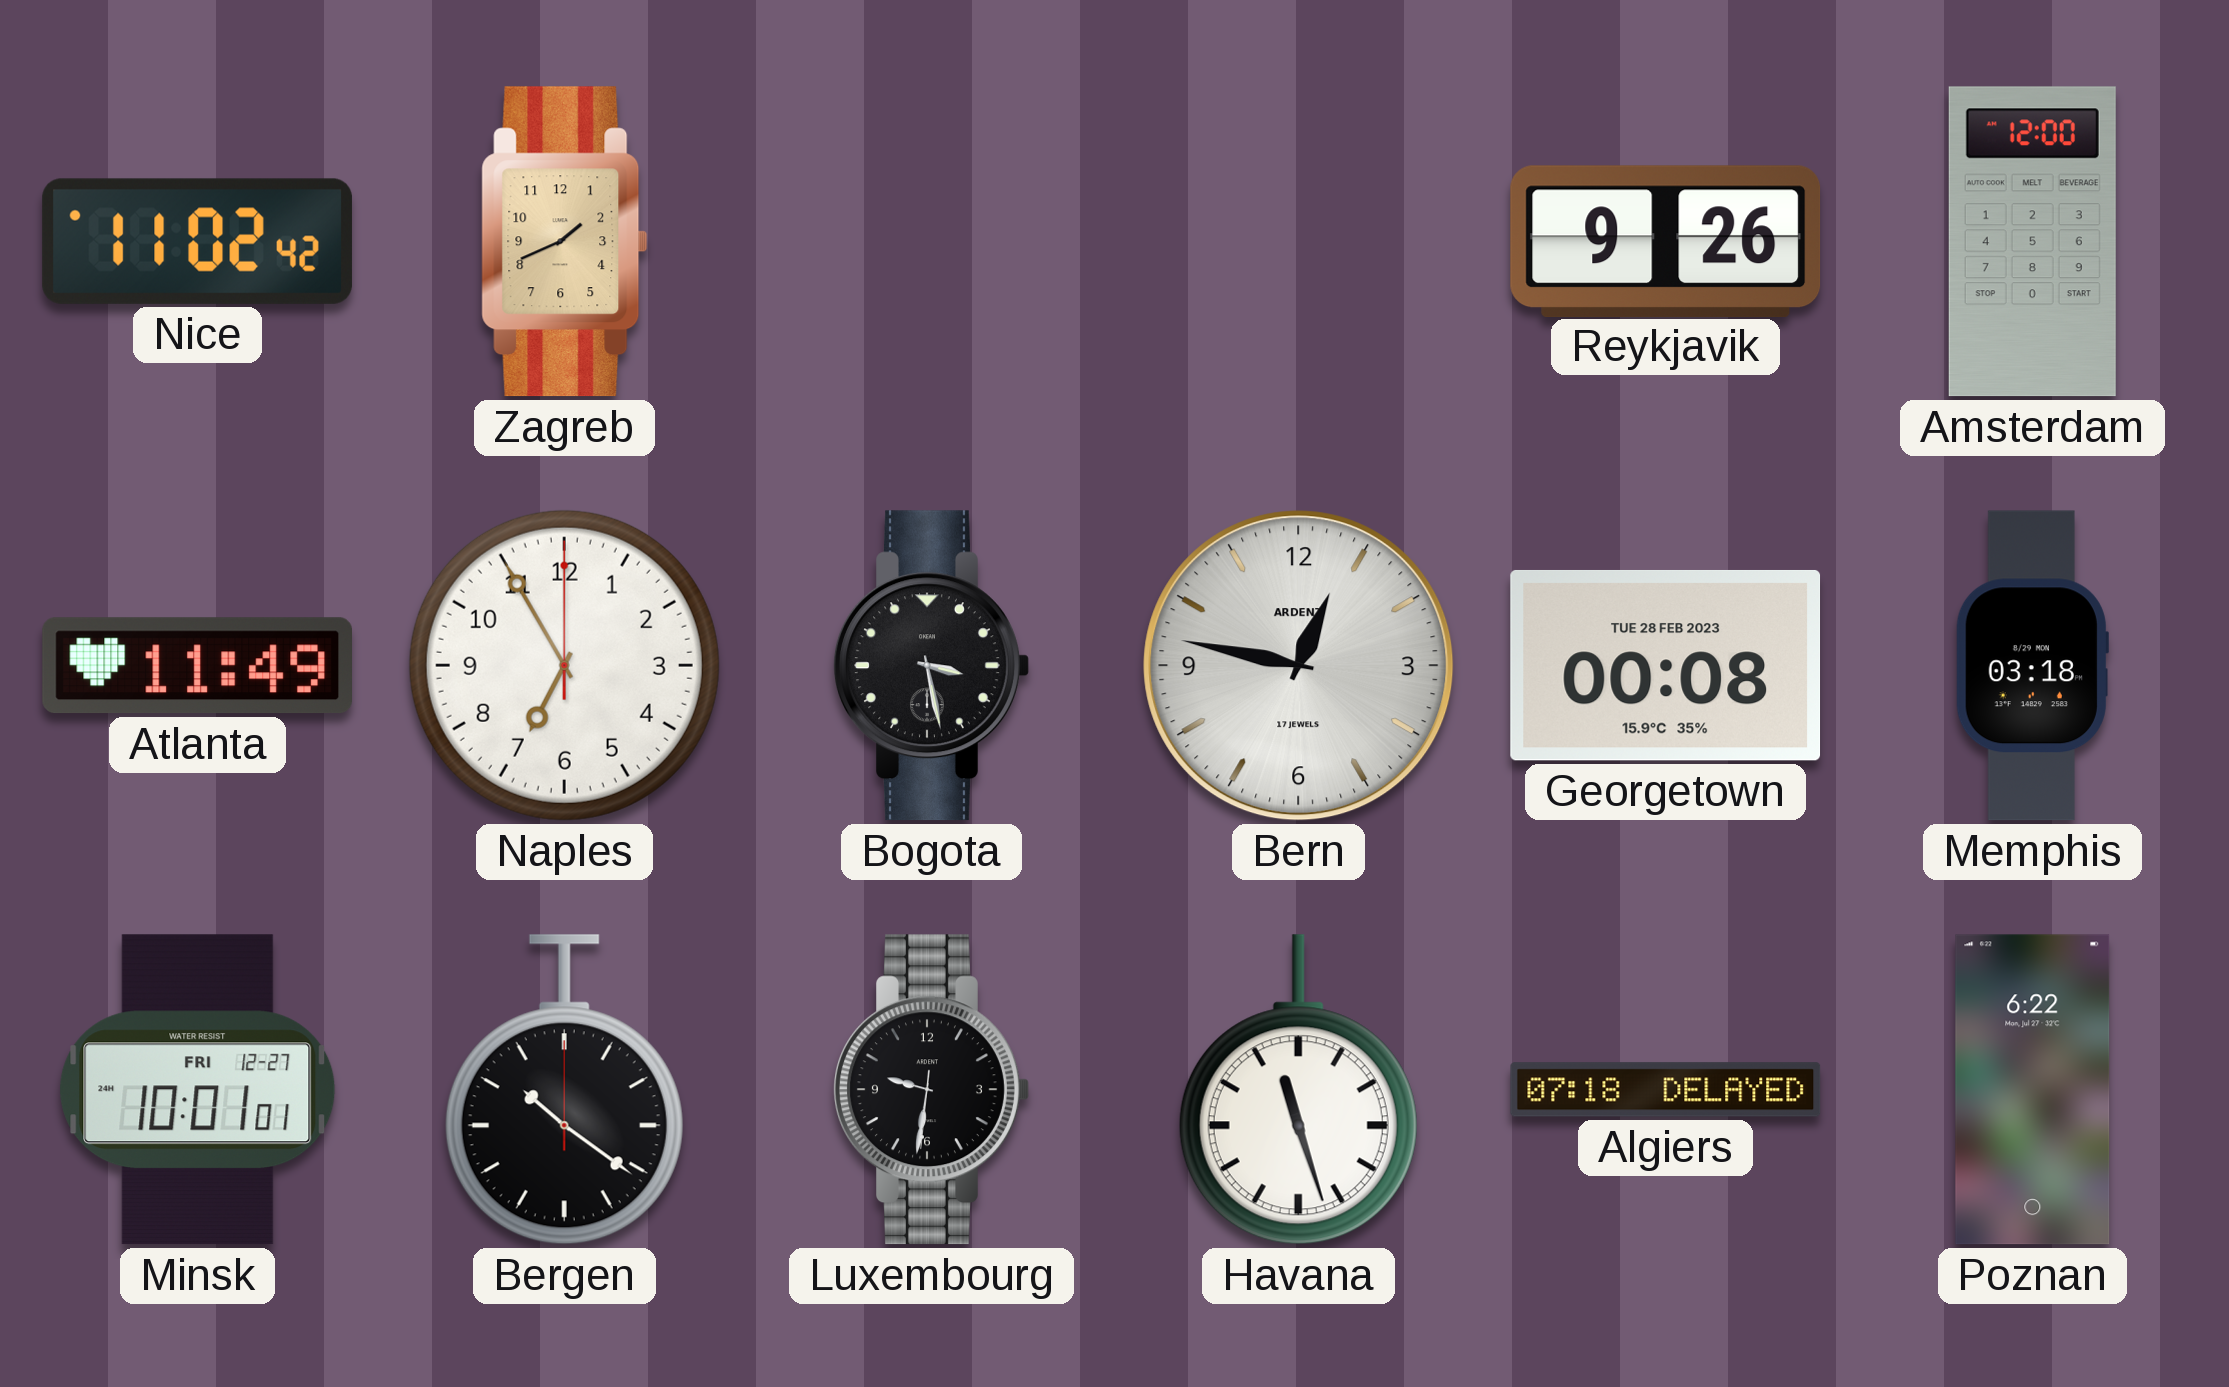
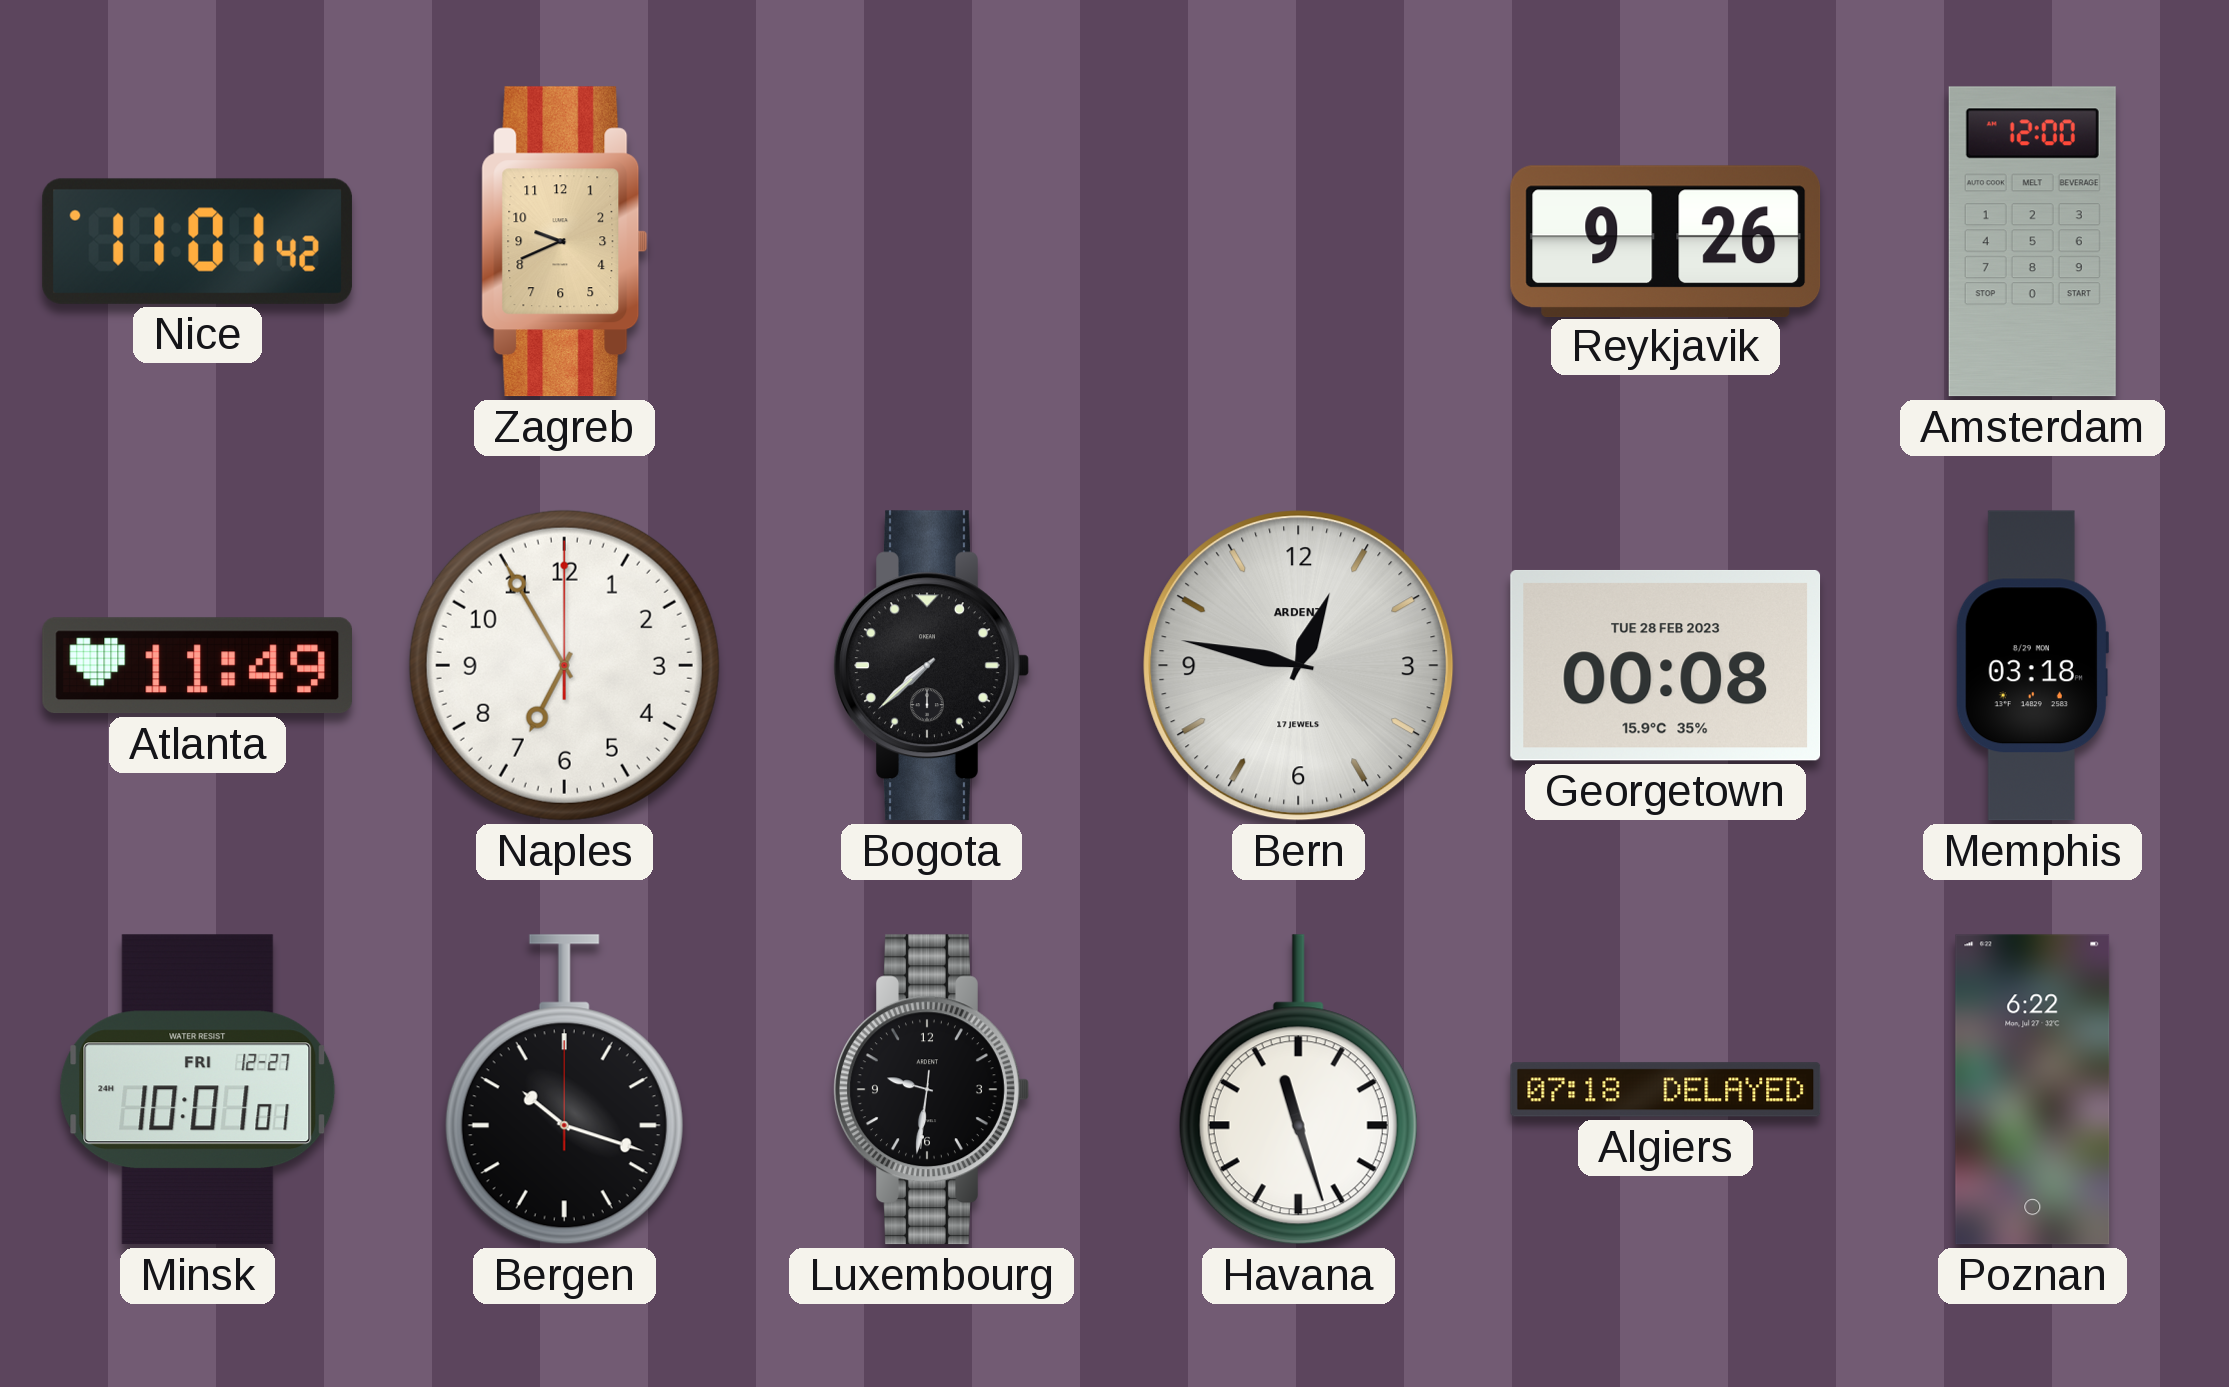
Nice: 11:02 -> 11:01
Zagreb: 1:41 -> 9:41
Bogota: 3:28 -> 7:38
Bergen: 10:21 -> 10:18
